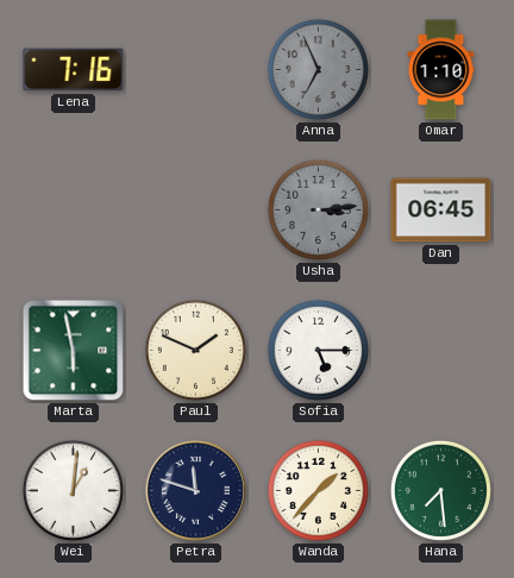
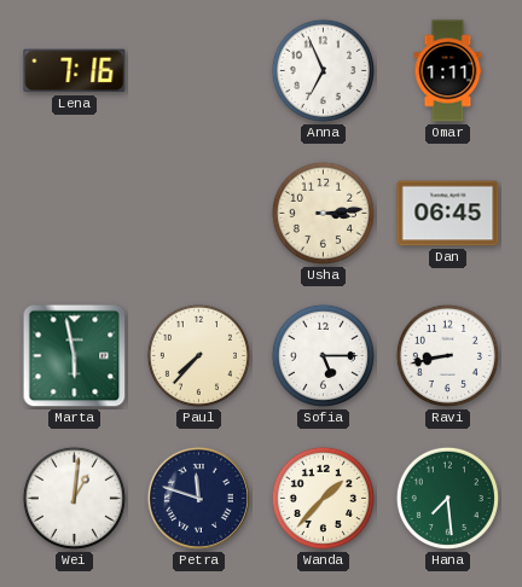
Anna dial: grey -> white
Omar: 1:10 -> 1:11
Usha dial: grey -> cream
Paul: 1:49 -> 7:37
Ravi: none -> 8:43
